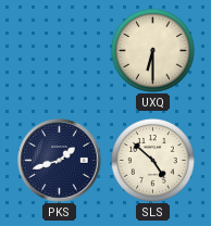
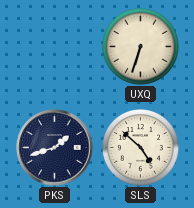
UXQ: 6:30 -> 6:33
